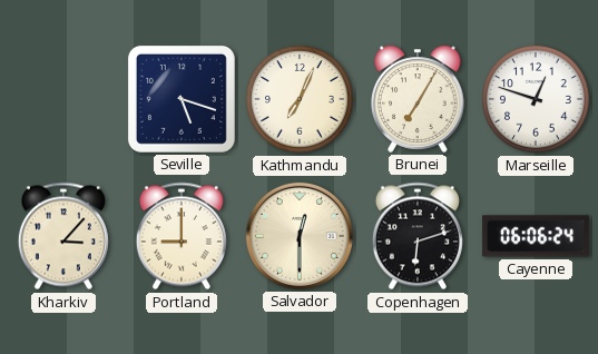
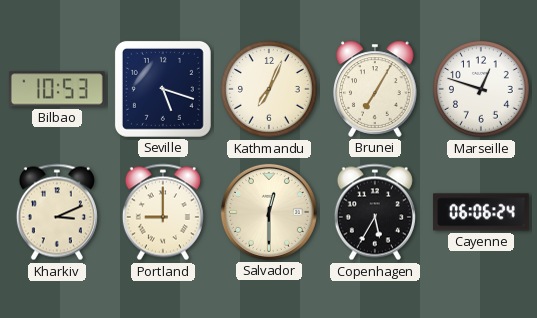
Bilbao: none -> 10:53
Kharkiv: 3:07 -> 3:11
Copenhagen: 6:12 -> 5:35
